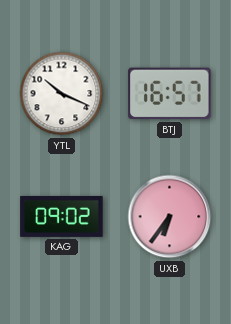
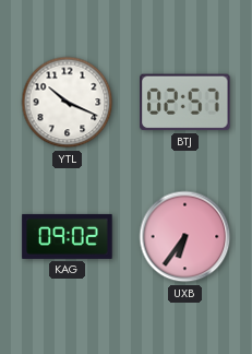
BTJ: 16:57 -> 02:57
